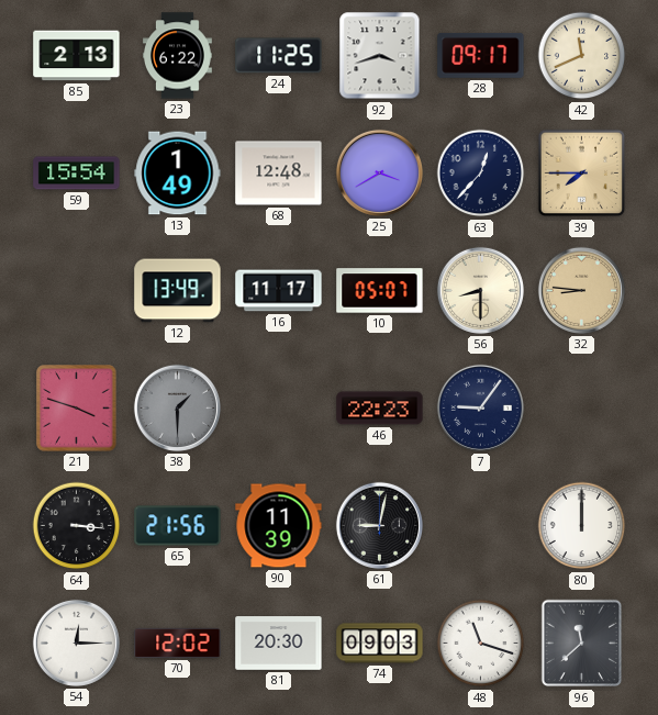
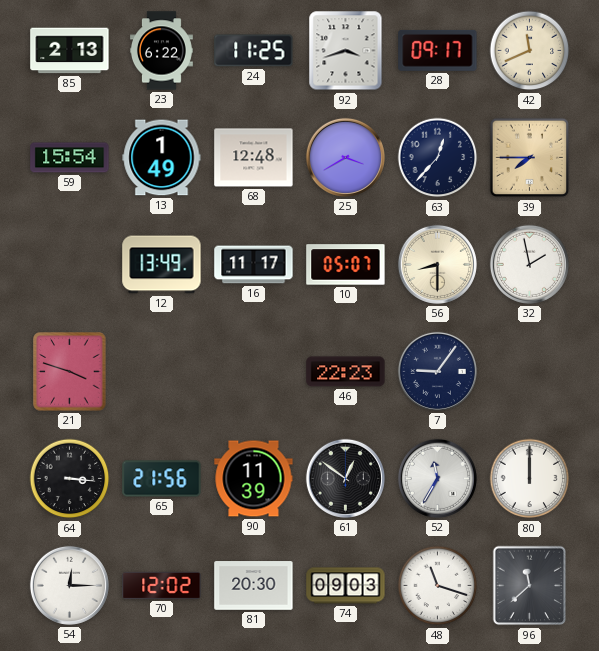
32: 8:46 -> 1:58
32 dial: champagne -> white
38: 1:30 -> none
61: 9:02 -> 12:51
52: none -> 11:35
